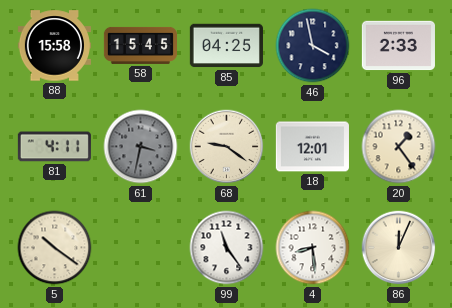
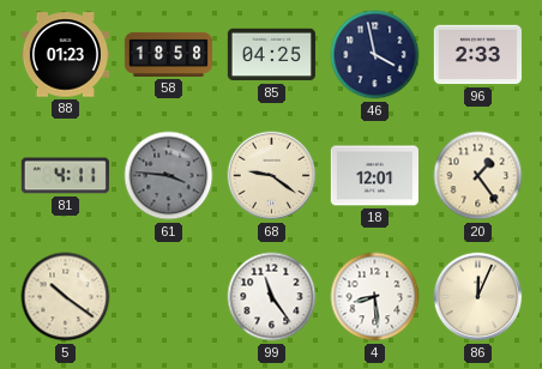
88: 15:58 -> 01:23
58: 15:45 -> 18:58
61: 3:32 -> 3:46
